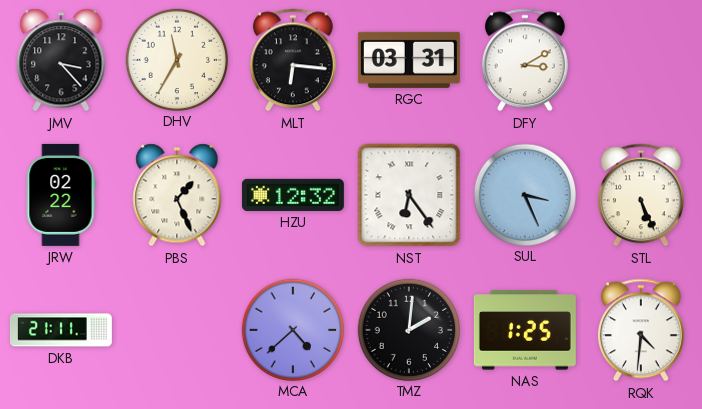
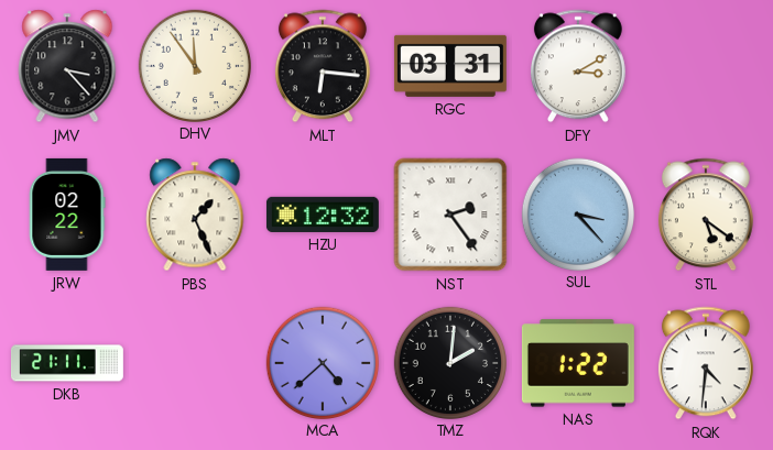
DHV: 11:35 -> 11:54
NST: 6:24 -> 2:24
SUL: 3:26 -> 3:23
STL: 5:26 -> 5:21
NAS: 1:25 -> 1:22
